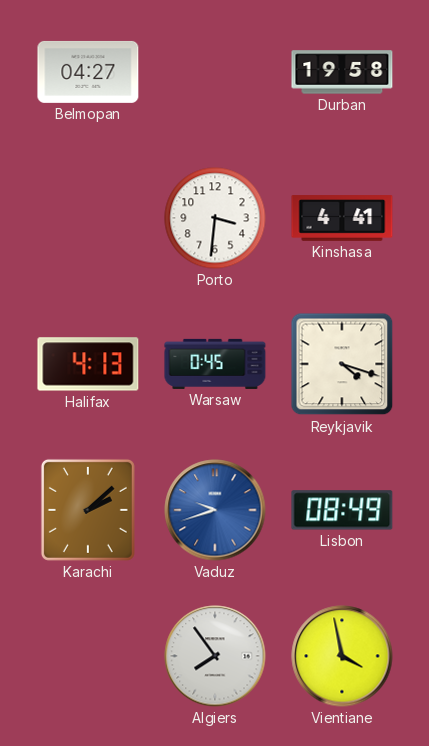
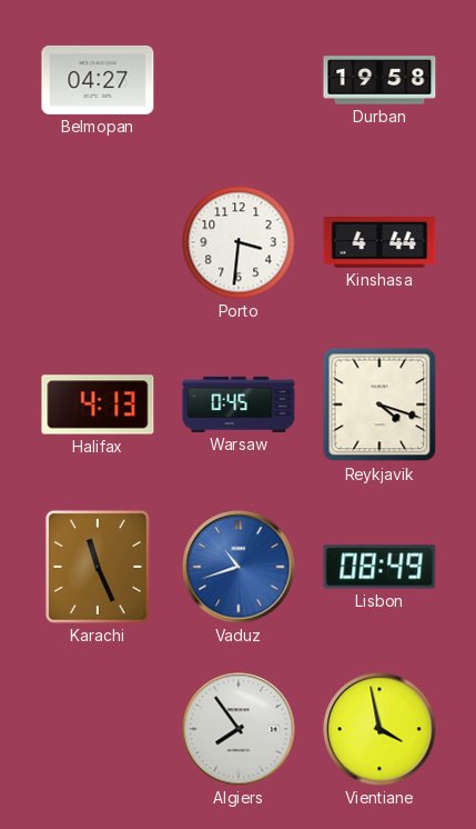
Kinshasa: 4:41 -> 4:44
Karachi: 2:08 -> 11:26
Vaduz: 9:42 -> 10:42
